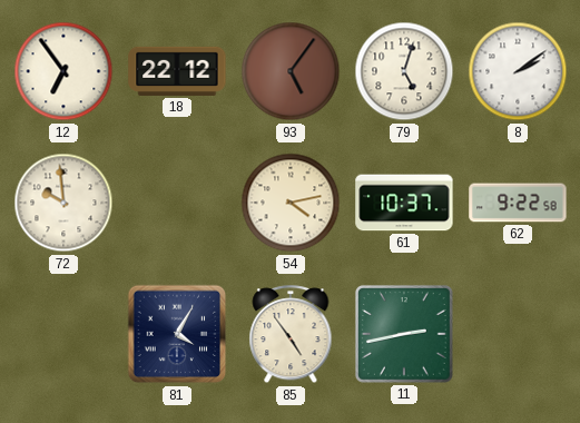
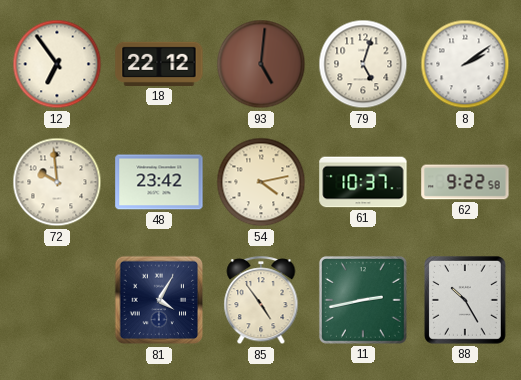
93: 5:06 -> 5:01
48: none -> 23:42
88: none -> 10:25
